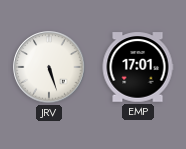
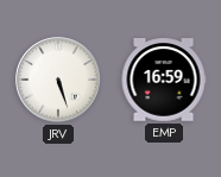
EMP: 17:01 -> 16:59
